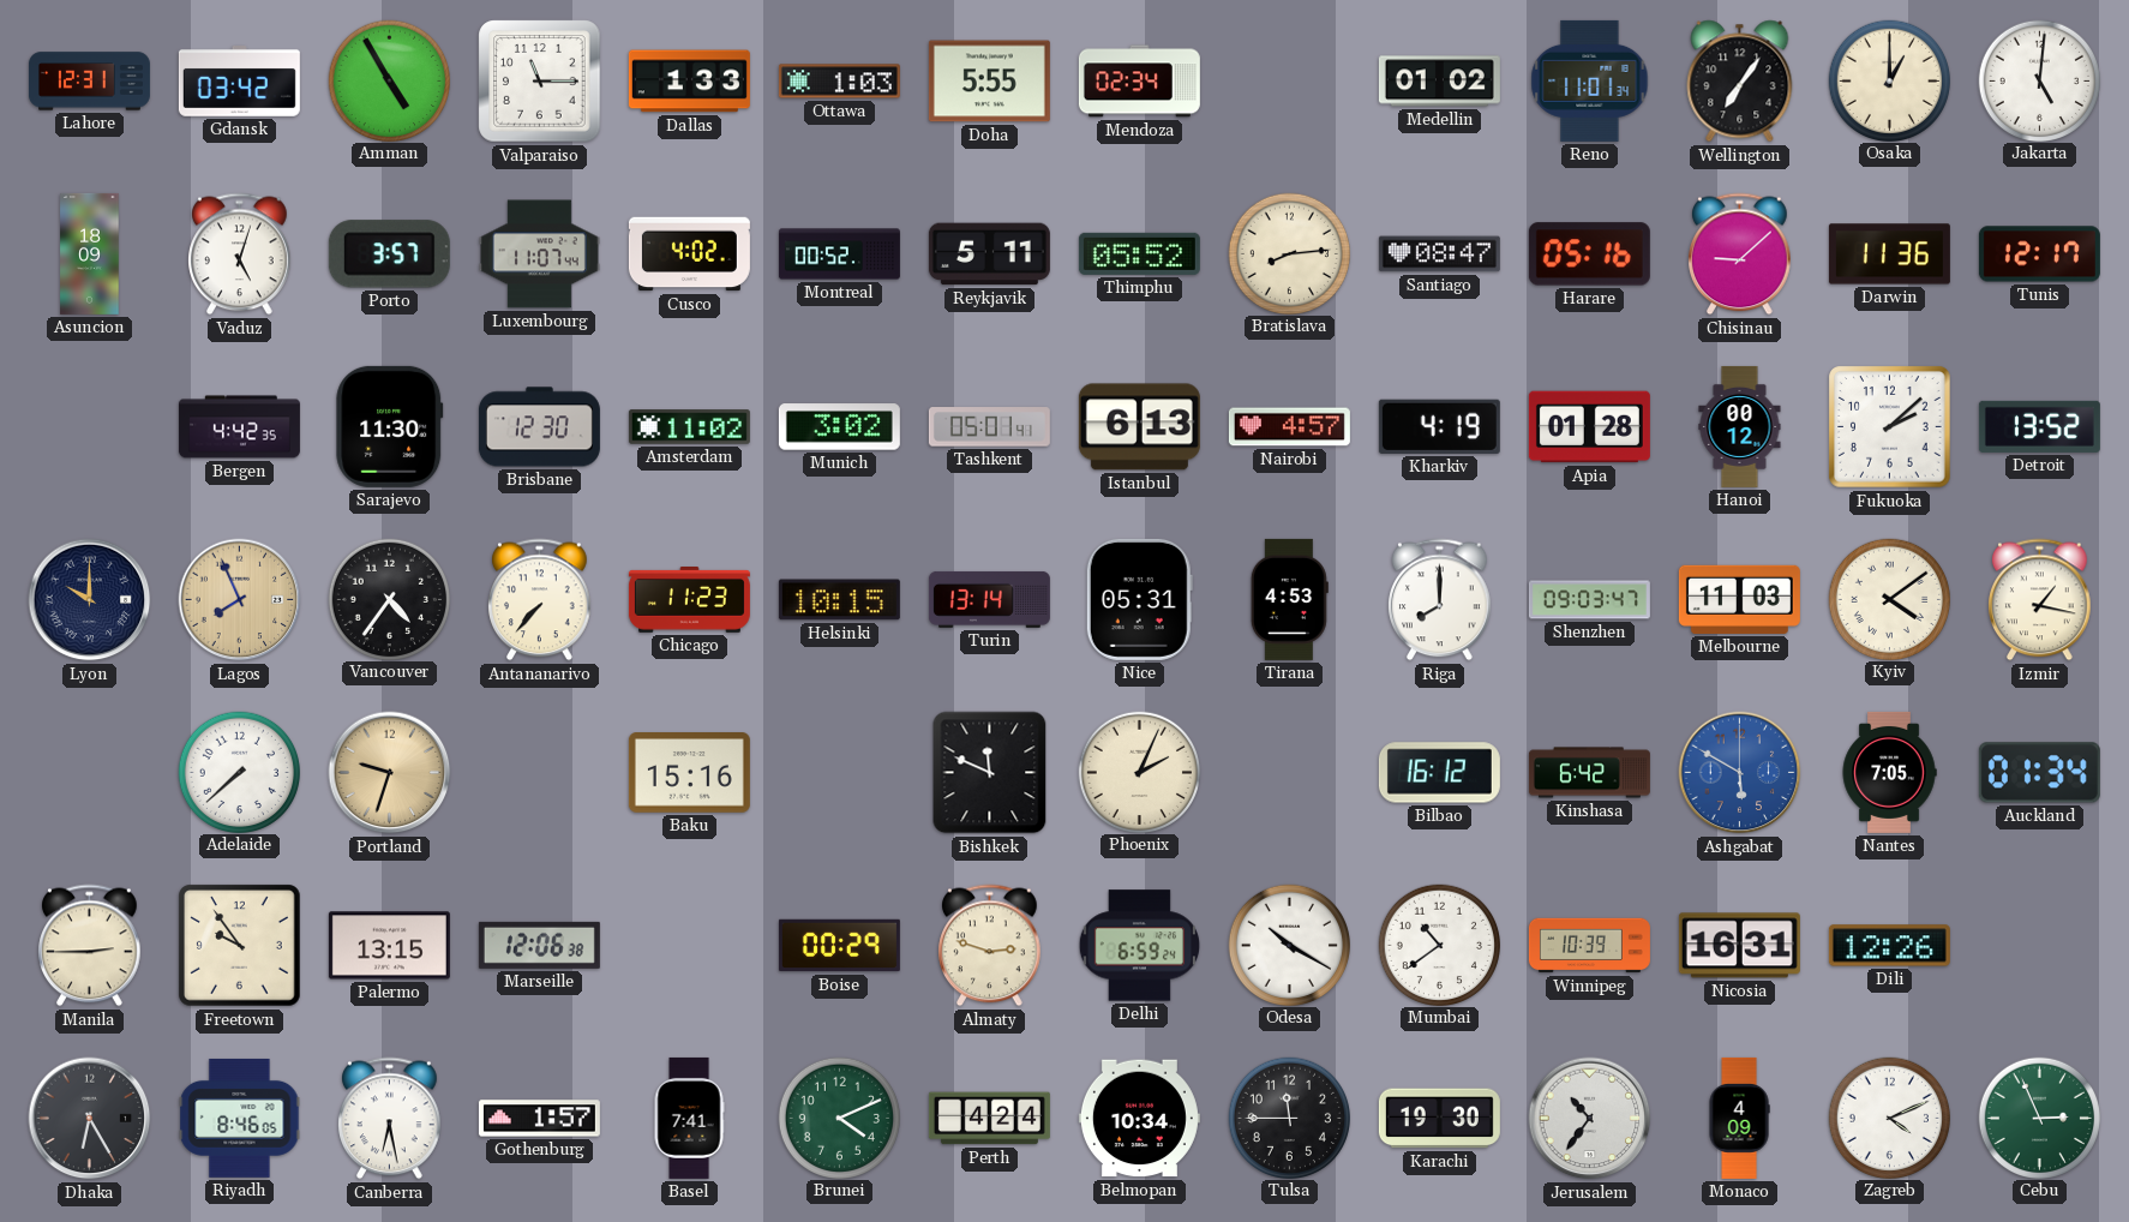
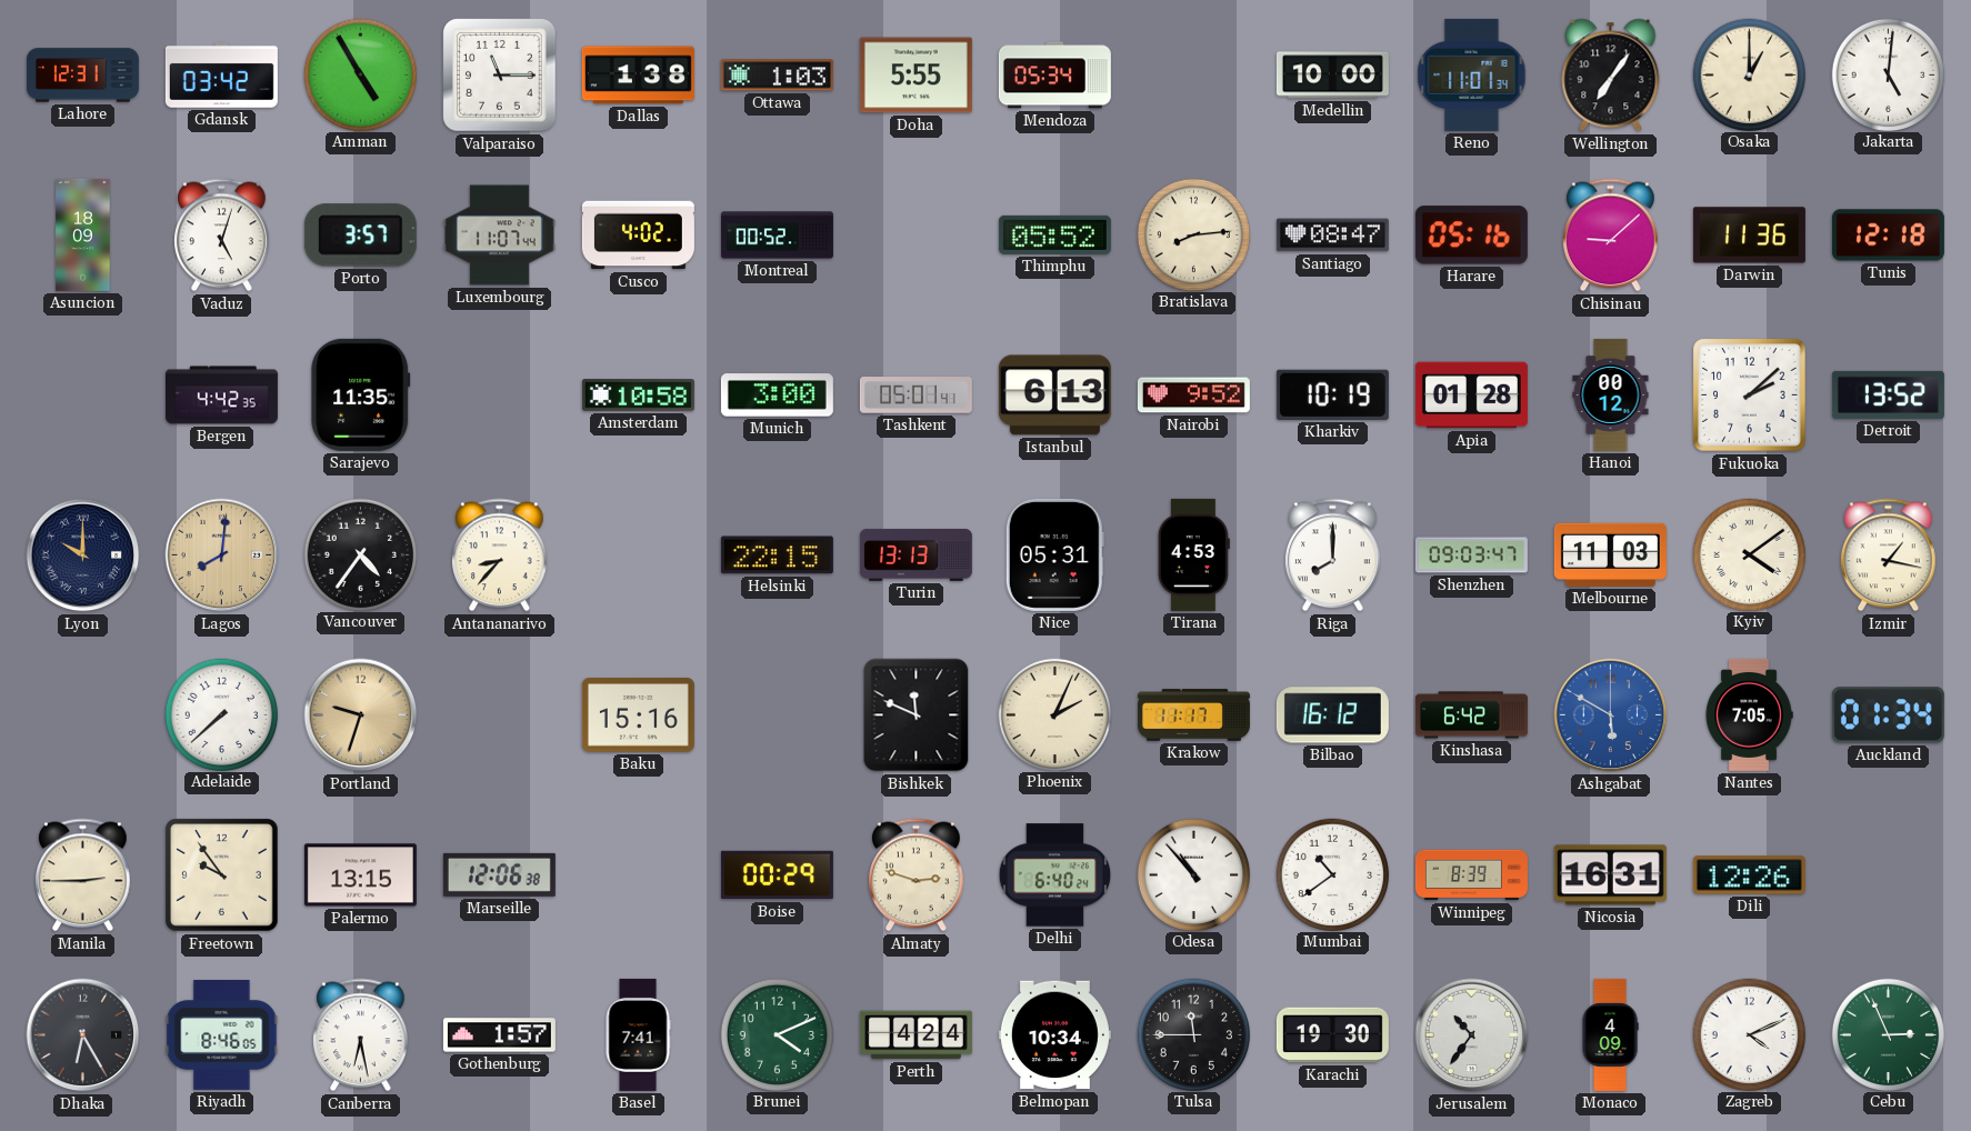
Dallas: 1:33 -> 1:38
Mendoza: 02:34 -> 05:34
Medellin: 01:02 -> 10:00
Reykjavik: 5:11 -> none
Tunis: 12:17 -> 12:18
Sarajevo: 11:30 -> 11:35
Brisbane: 12:30 -> none
Amsterdam: 11:02 -> 10:58
Munich: 3:02 -> 3:00
Nairobi: 4:57 -> 9:52
Kharkiv: 4:19 -> 10:19
Lagos: 7:56 -> 8:01
Antananarivo: 7:37 -> 8:37
Chicago: 11:23 -> none
Helsinki: 10:15 -> 22:15
Turin: 13:14 -> 13:13
Krakow: none -> 11:17
Delhi: 6:59 -> 6:40
Odesa: 10:20 -> 10:53
Winnipeg: 10:39 -> 8:39
